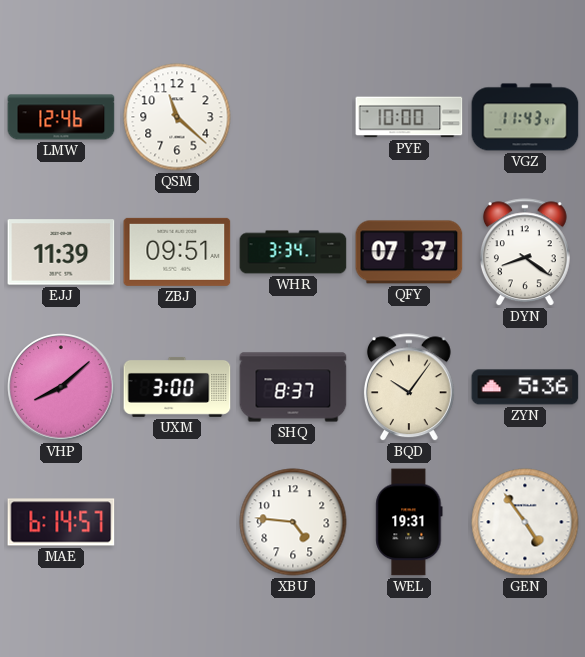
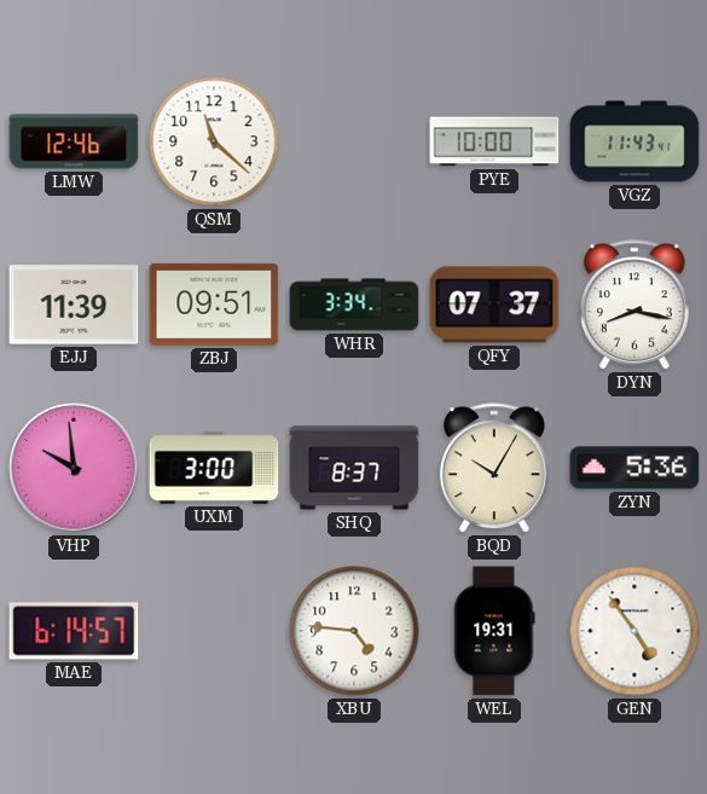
DYN: 8:21 -> 8:17
VHP: 8:08 -> 9:59
BQD: 10:06 -> 10:05
